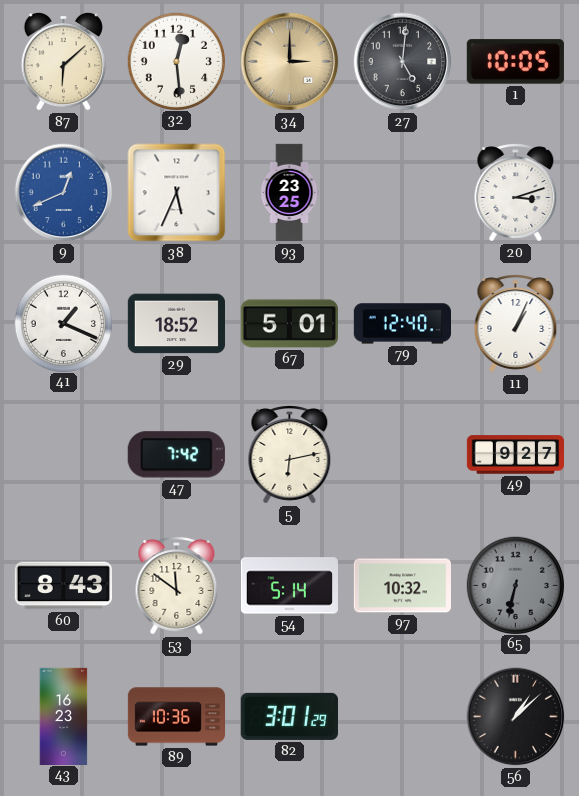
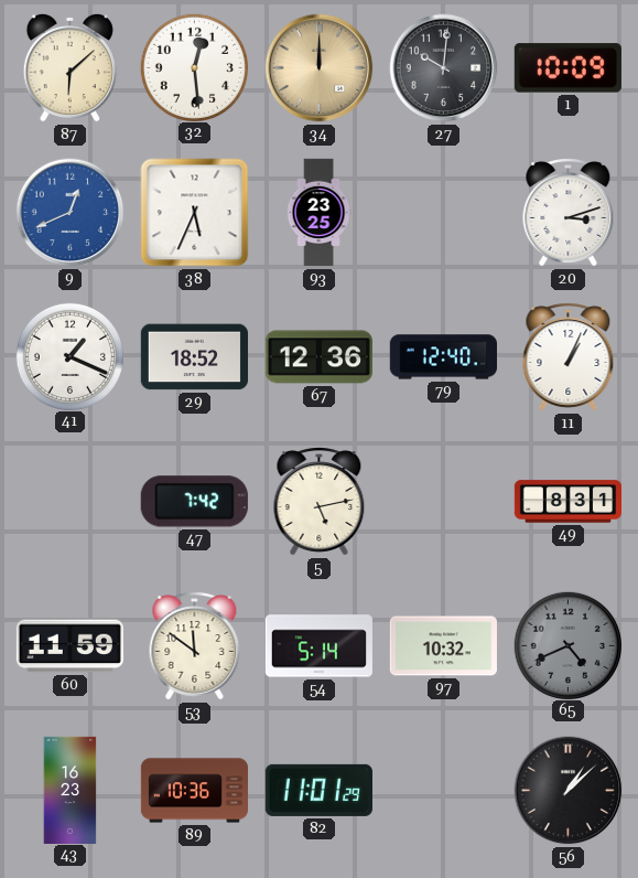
34: 3:00 -> 12:00
27: 5:01 -> 10:01
1: 10:05 -> 10:09
67: 5:01 -> 12:36
5: 6:13 -> 5:13
49: 9:27 -> 8:31
60: 8:43 -> 11:59
65: 6:32 -> 4:41
82: 3:01 -> 11:01
